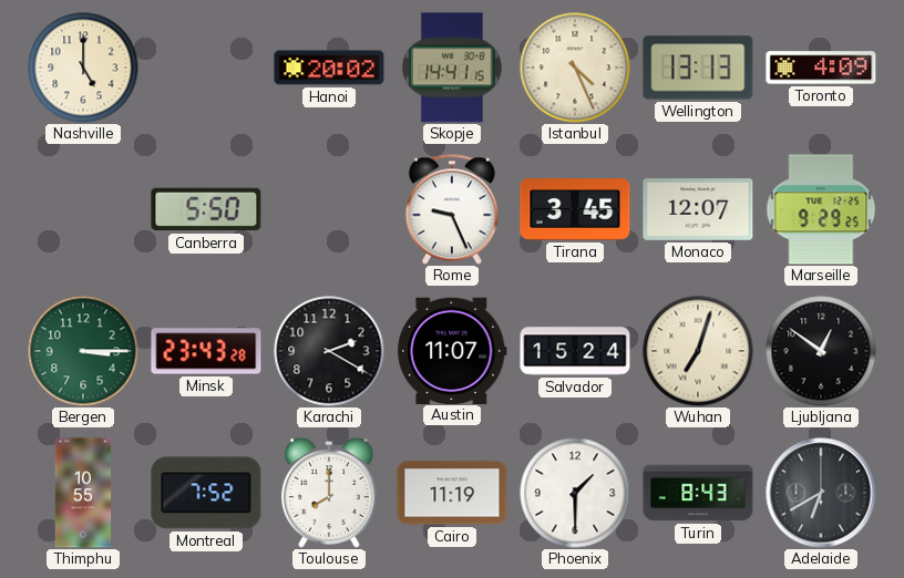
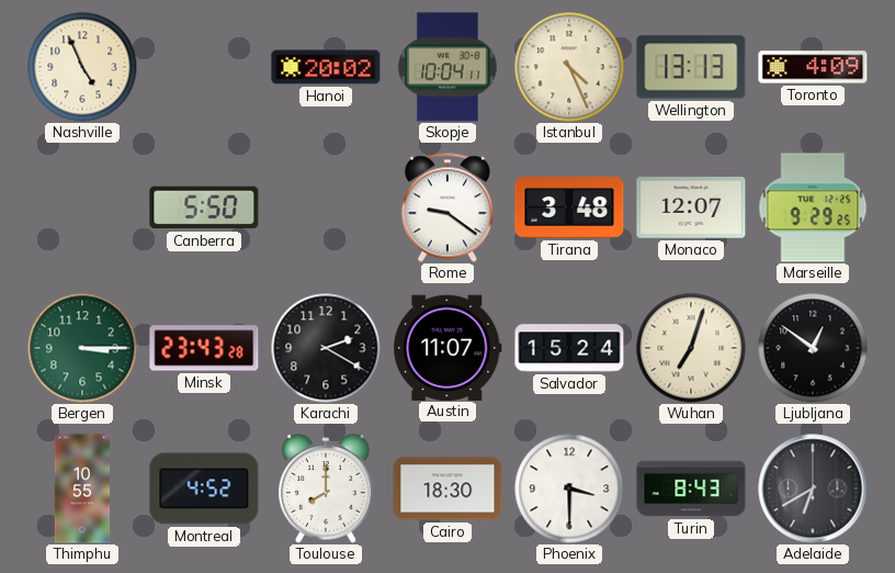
Nashville: 5:00 -> 4:56
Skopje: 14:41 -> 10:04
Rome: 9:26 -> 9:21
Tirana: 3:45 -> 3:48
Montreal: 7:52 -> 4:52
Cairo: 11:19 -> 18:30
Phoenix: 1:30 -> 3:30
